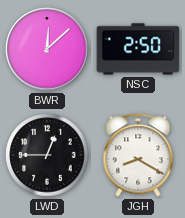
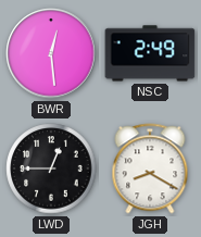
BWR: 12:08 -> 12:29
NSC: 2:50 -> 2:49
